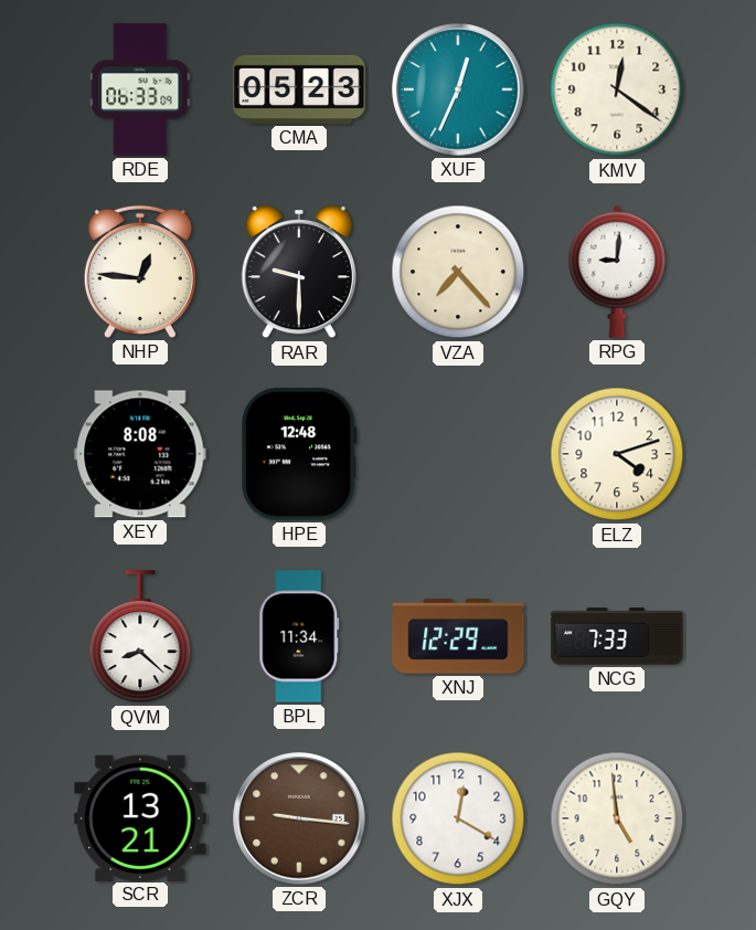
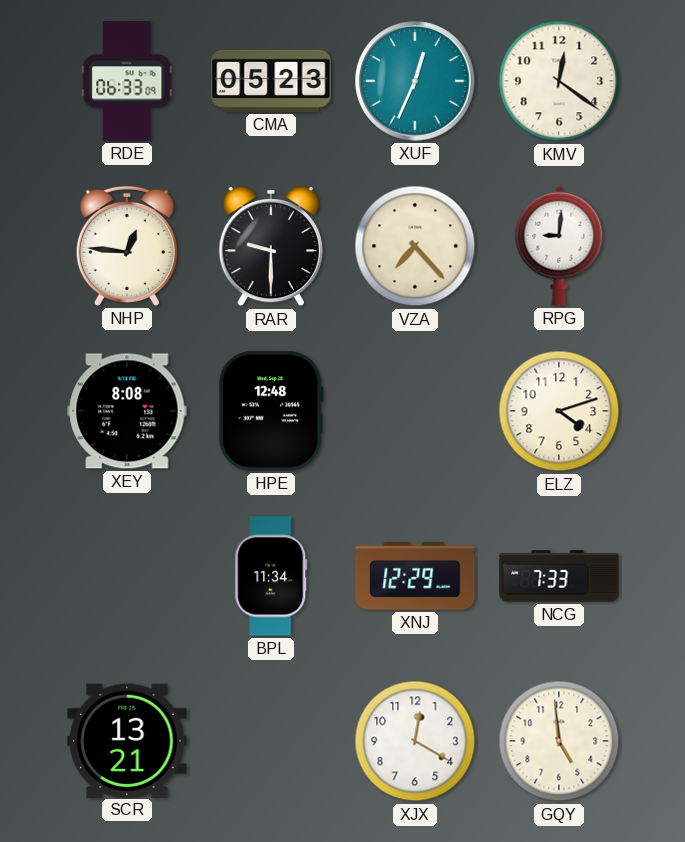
QVM: 8:22 -> none
ZCR: 9:16 -> none
